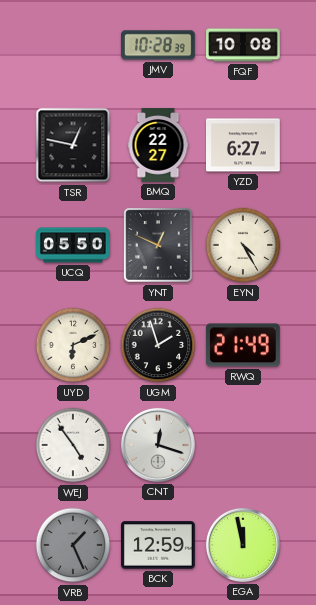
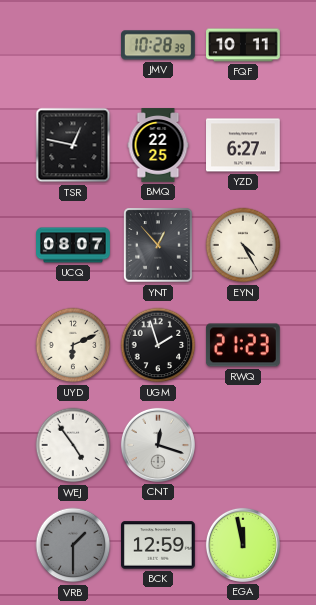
FQF: 10:08 -> 10:11
BMQ: 22:27 -> 22:25
UCQ: 05:50 -> 08:07
YNT: 12:49 -> 12:53
RWQ: 21:49 -> 21:23
VRB: 1:26 -> 1:30
